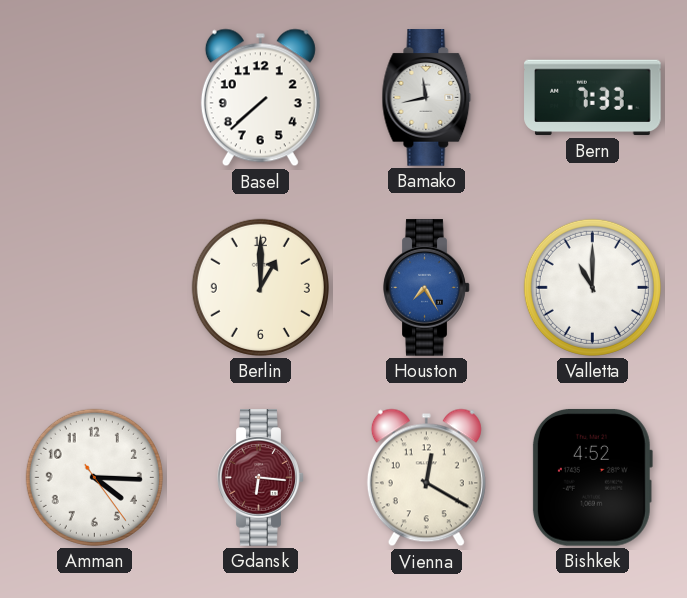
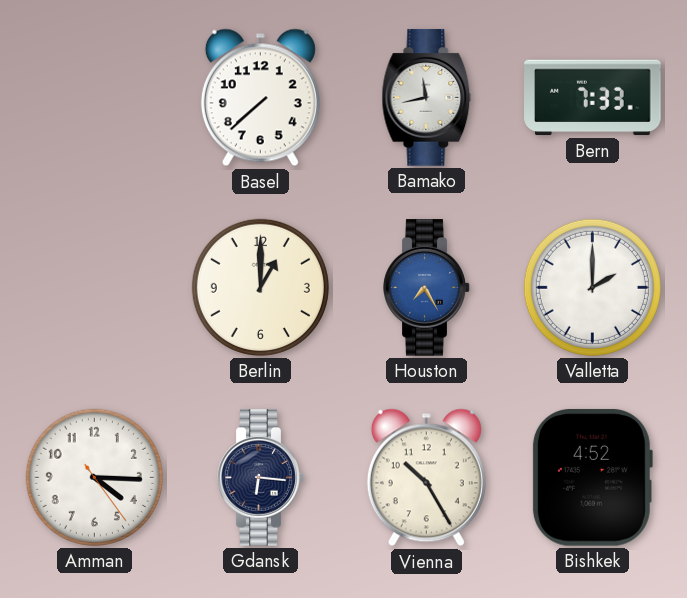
Valletta: 11:00 -> 2:00
Gdansk dial: burgundy -> navy
Vienna: 12:20 -> 10:25
